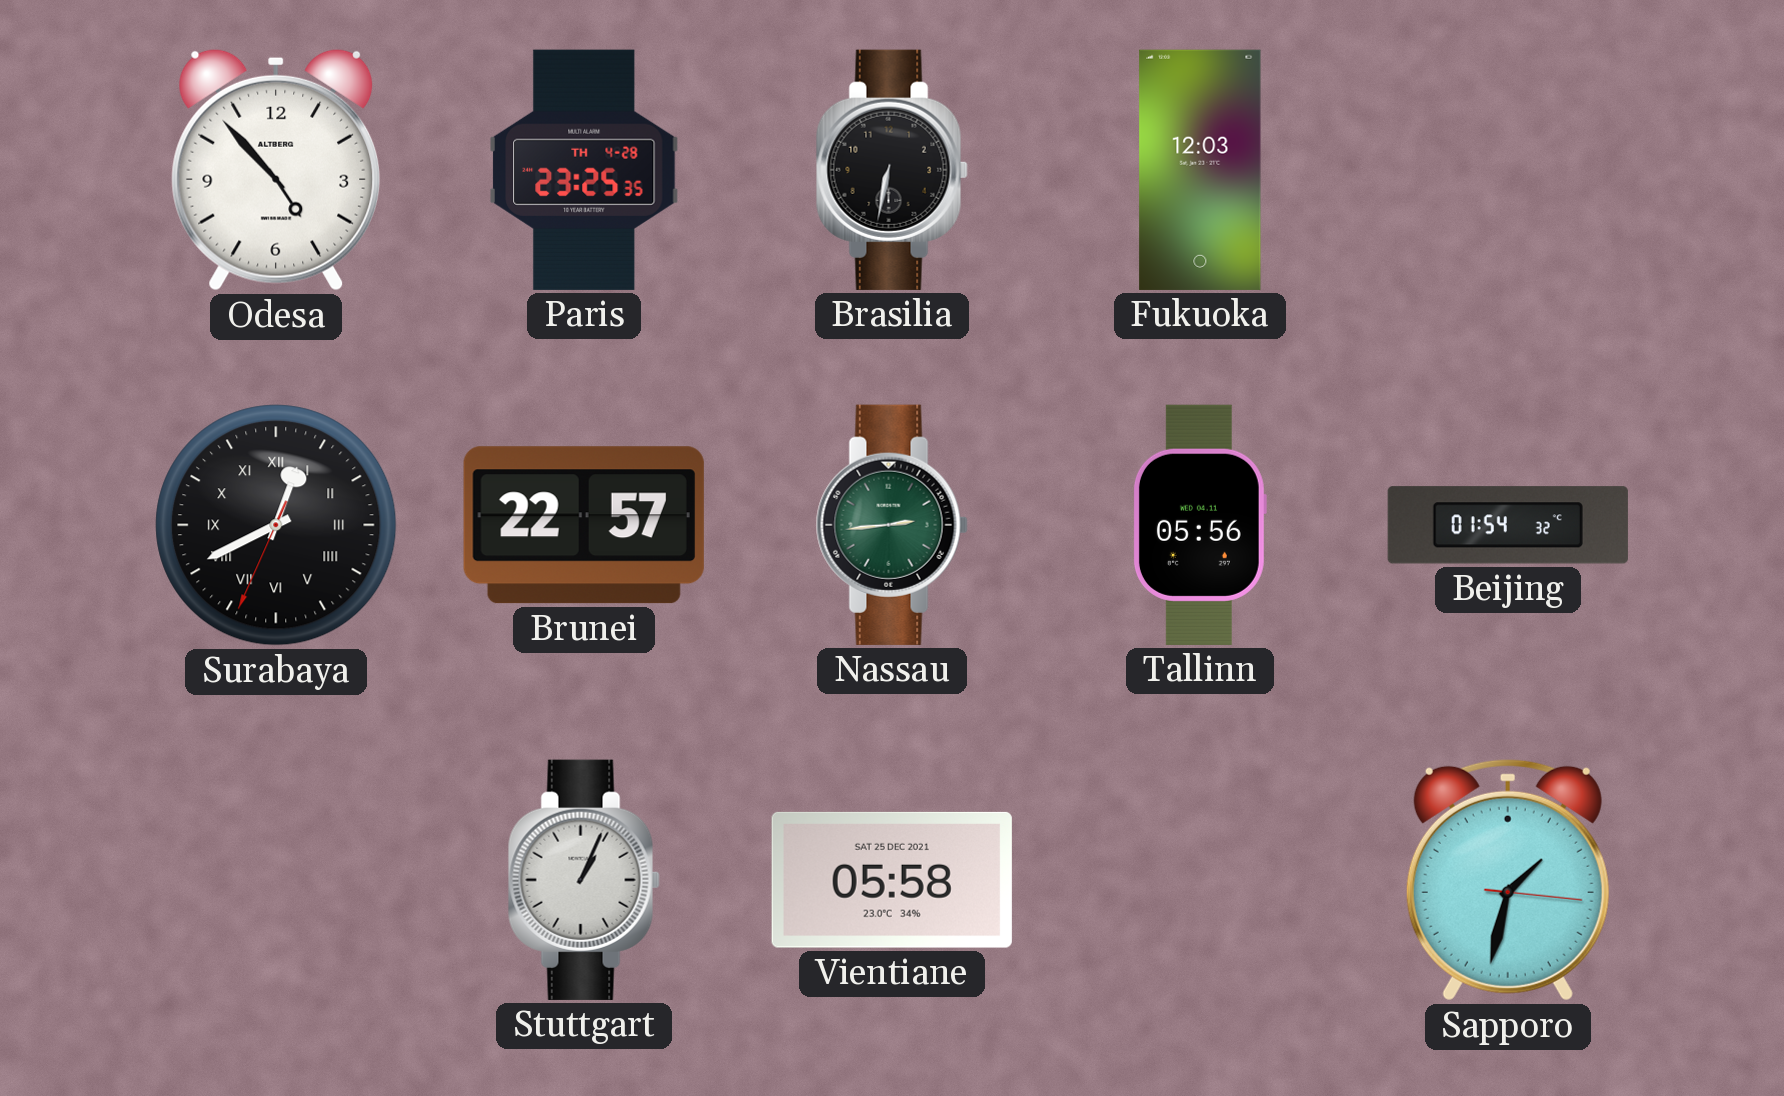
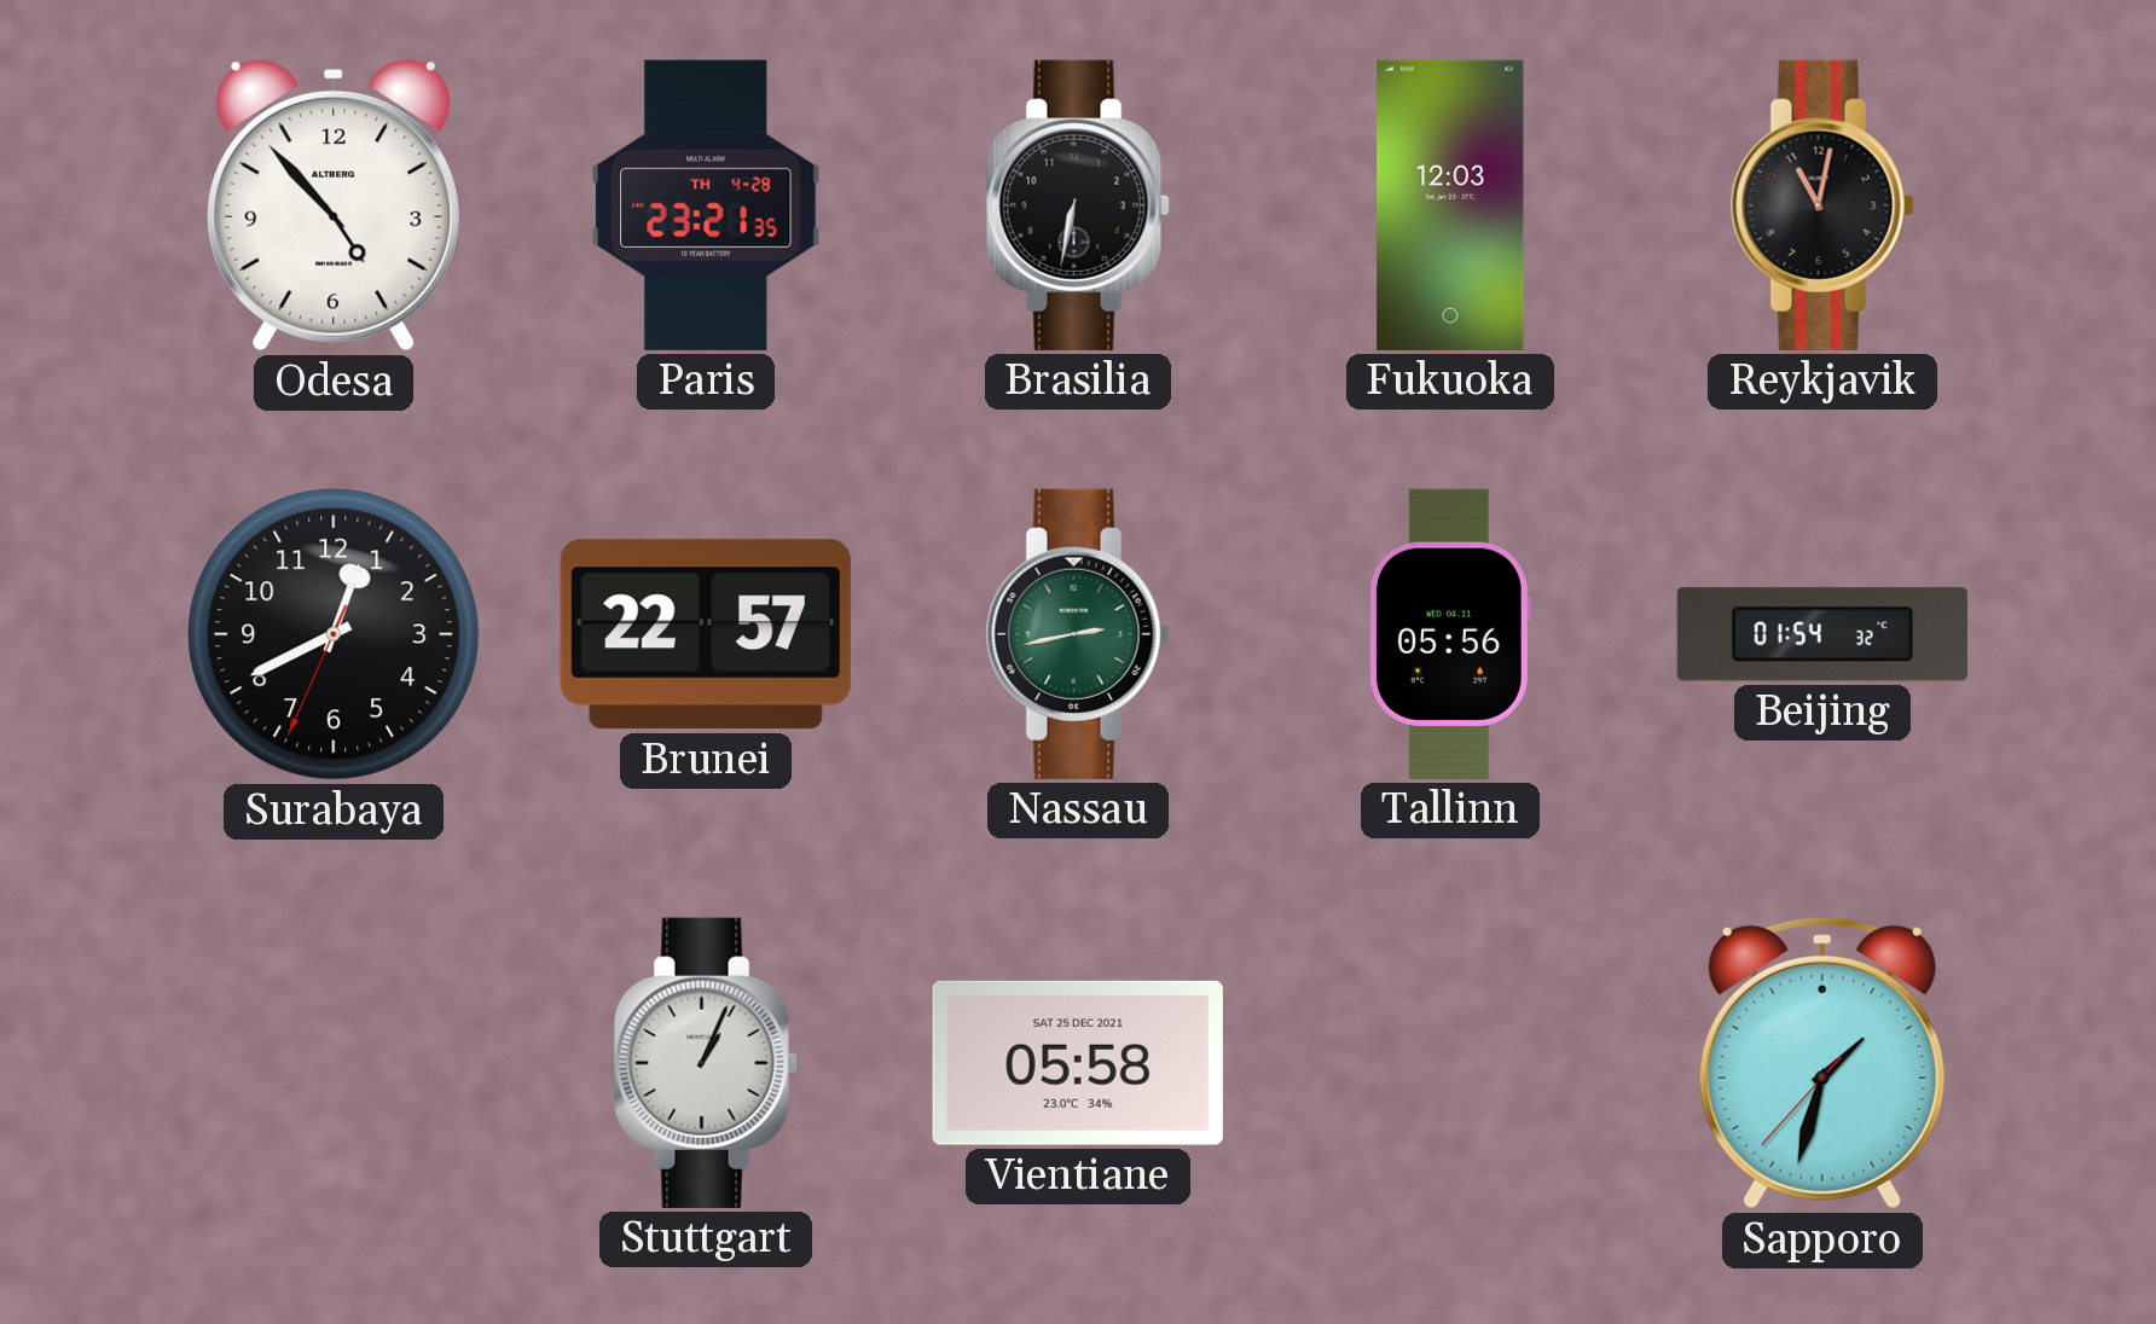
Paris: 23:25 -> 23:21
Reykjavik: none -> 11:02
Surabaya numerals: Roman -> Arabic
Nassau: 2:44 -> 2:43
Sapporo: 1:32:16 -> 1:32:37
